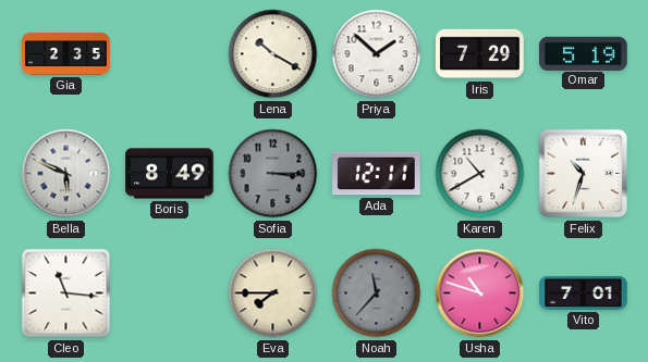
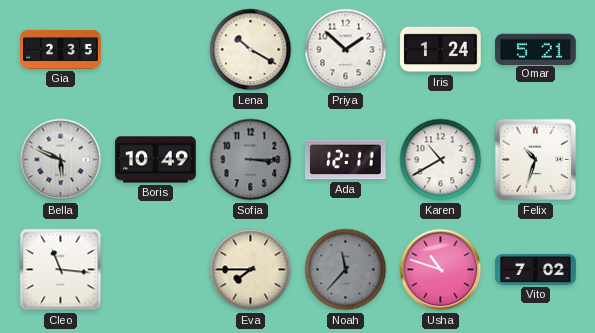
Iris: 7:29 -> 1:24
Omar: 5:19 -> 5:21
Boris: 8:49 -> 10:49
Vito: 7:01 -> 7:02
